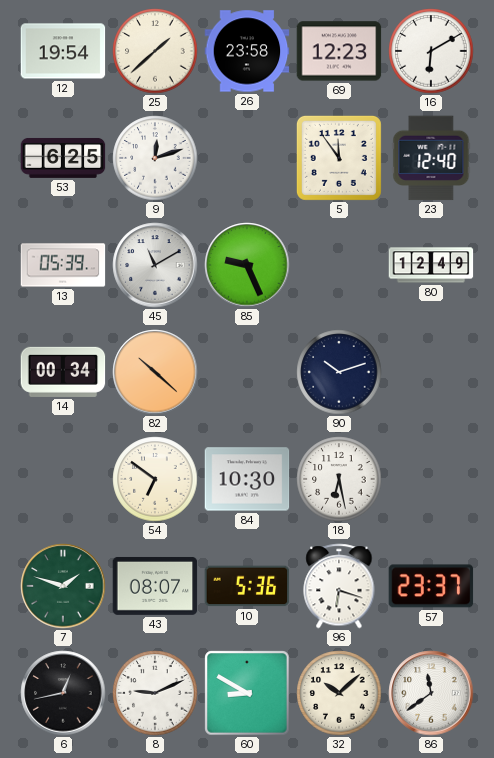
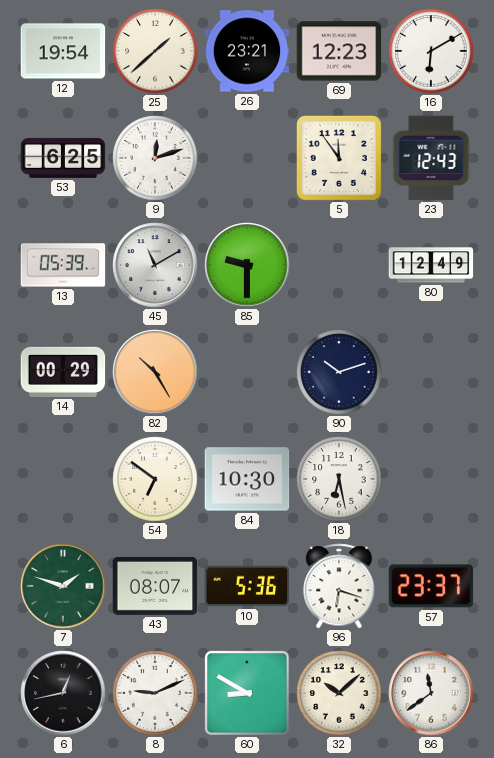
26: 23:58 -> 23:21
23: 12:40 -> 12:43
85: 9:26 -> 9:30
14: 00:34 -> 00:29
82: 10:22 -> 10:25
